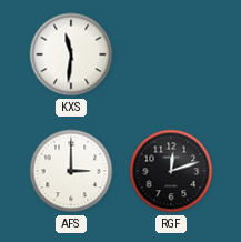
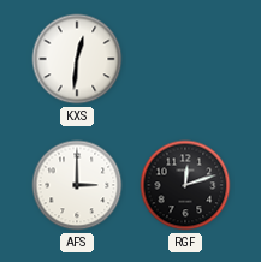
KXS: 11:31 -> 12:31
